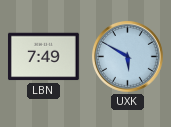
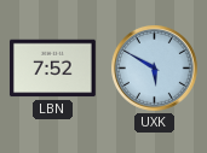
LBN: 7:49 -> 7:52
